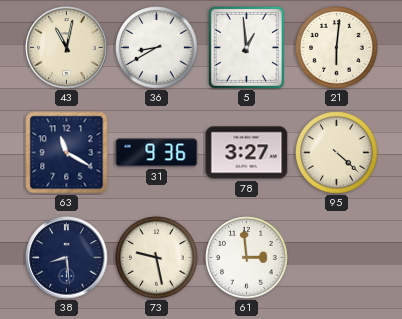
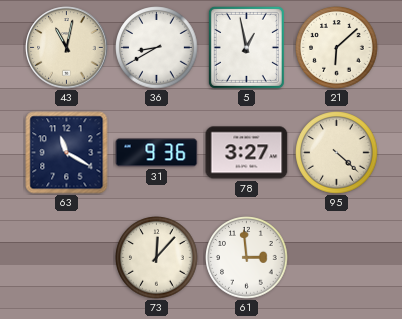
5: 12:59 -> 12:58
21: 6:01 -> 6:08
38: 8:29 -> none
73: 9:28 -> 12:07
